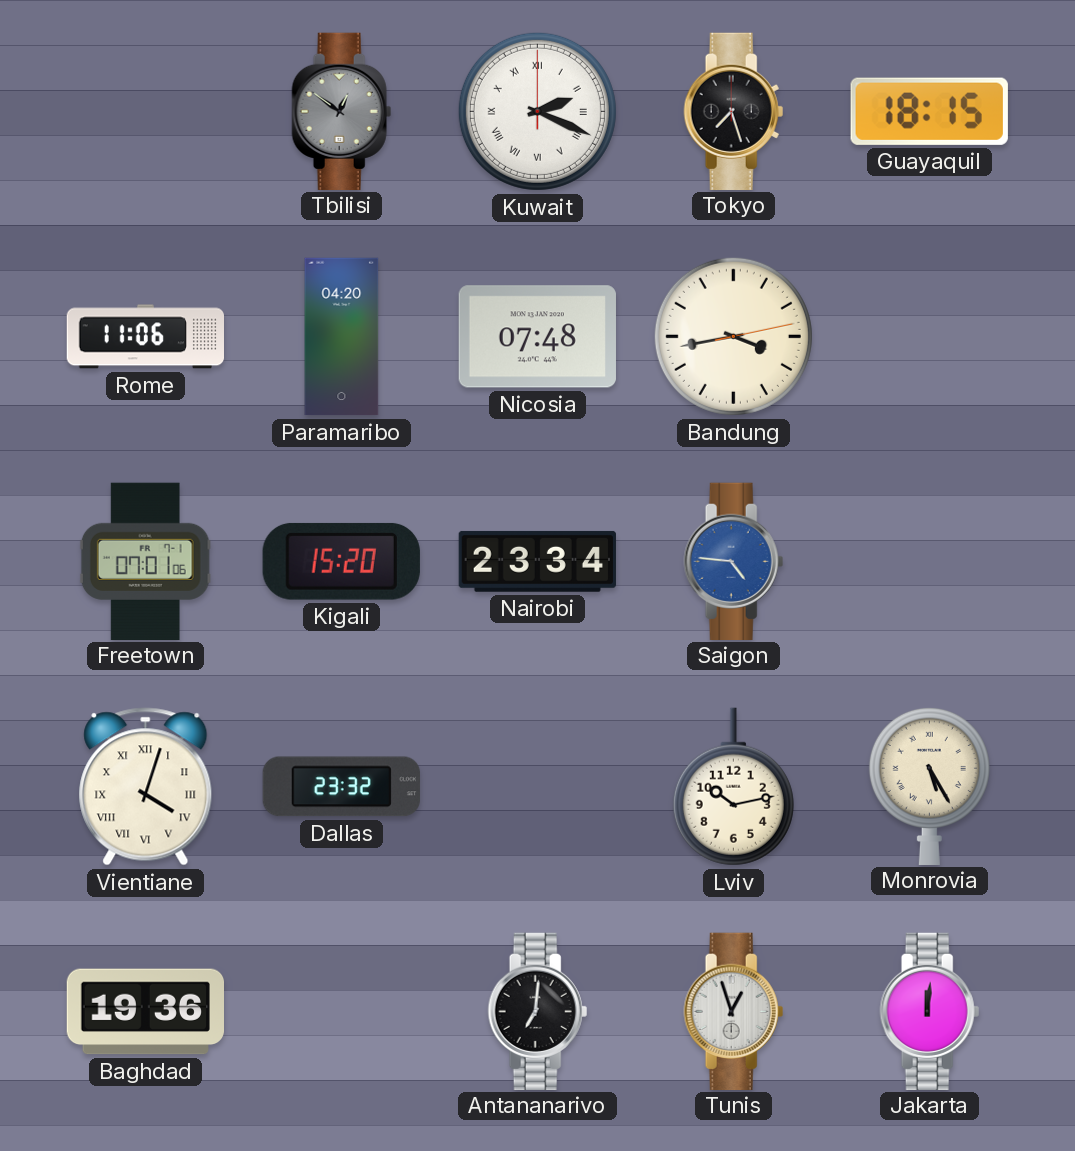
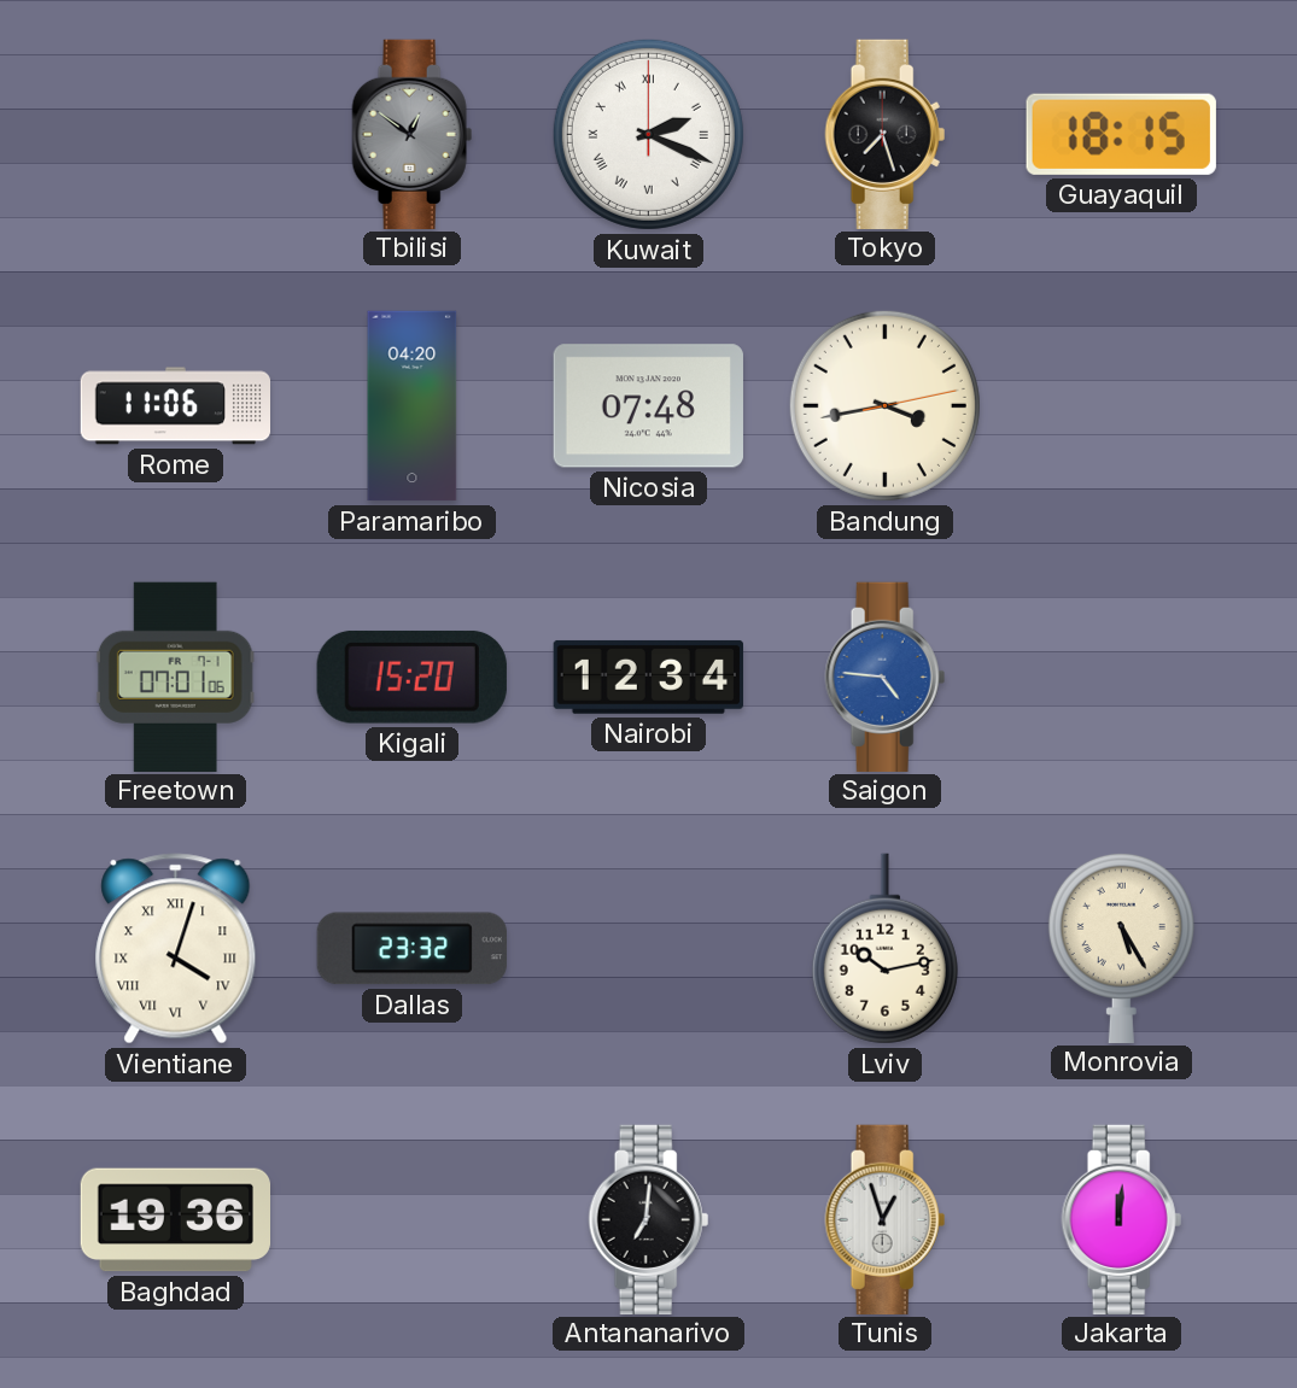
Nairobi: 23:34 -> 12:34
